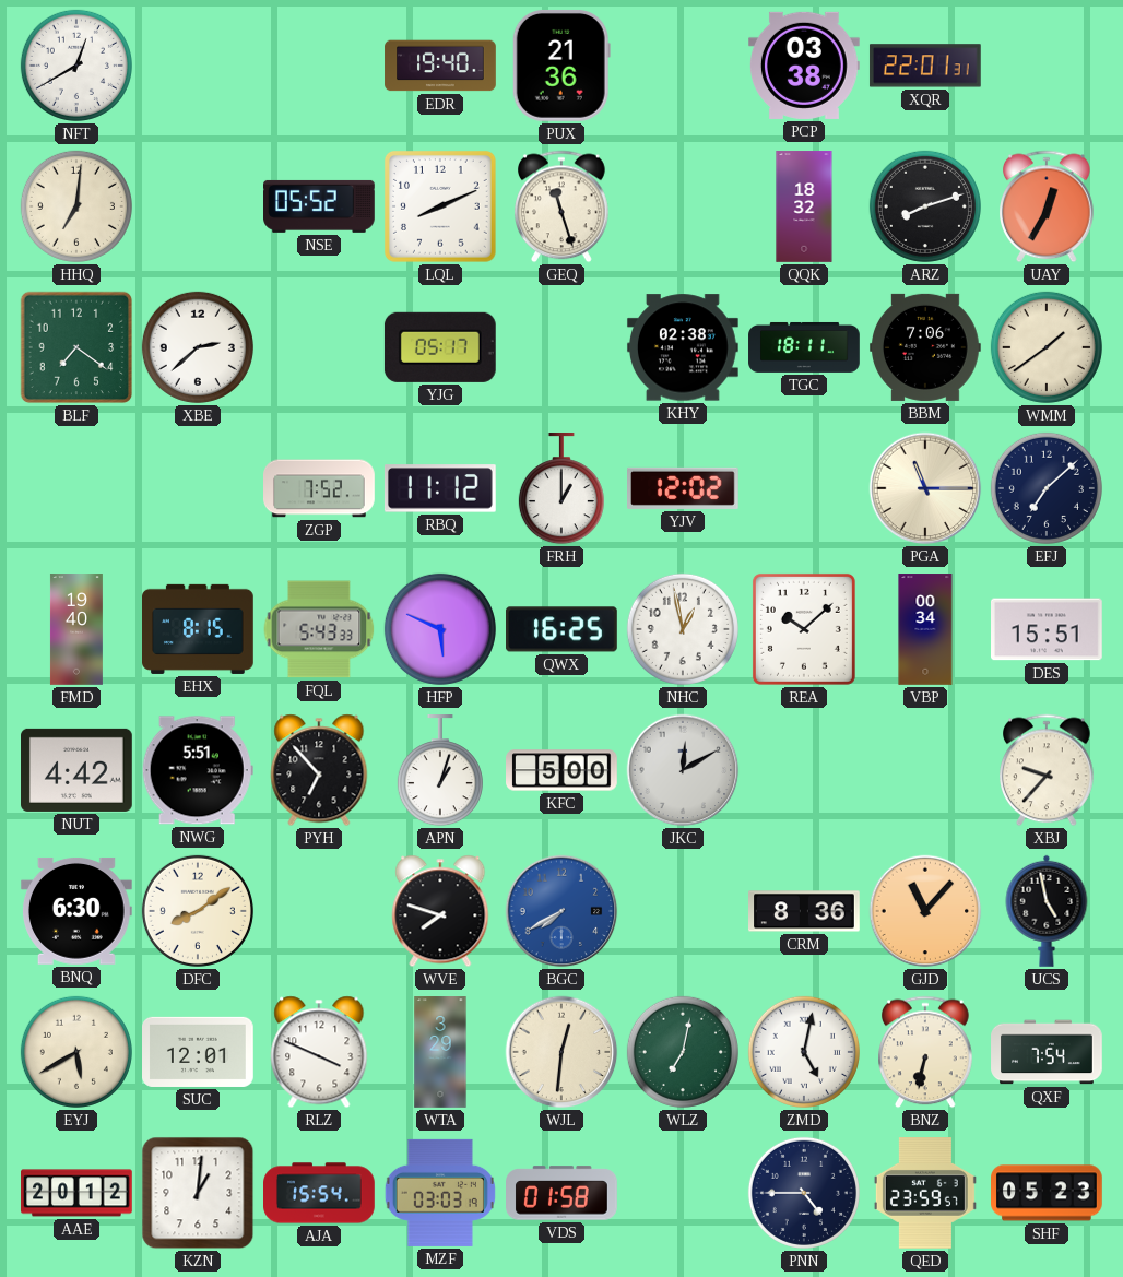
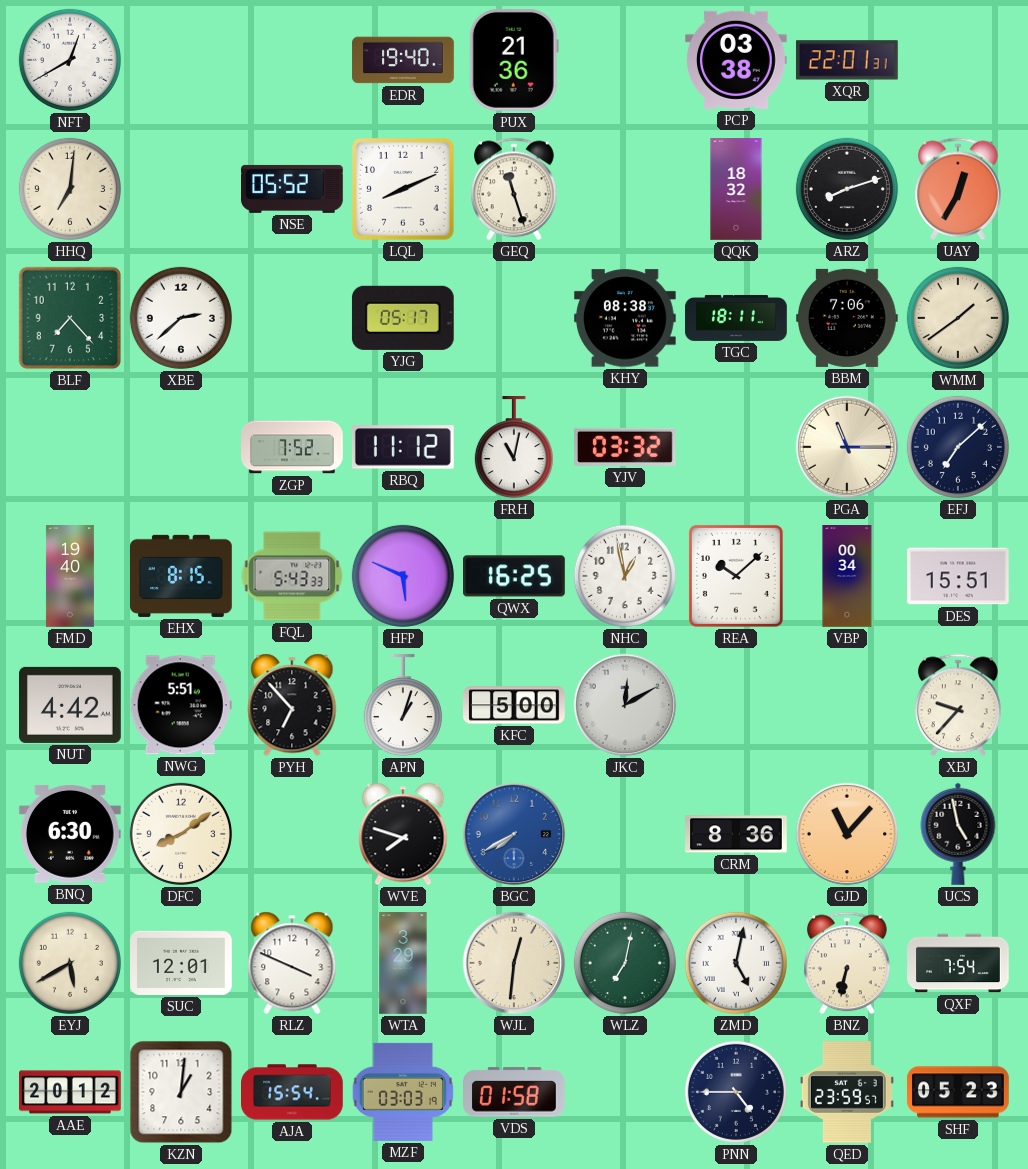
BLF: 7:21 -> 7:23
KHY: 02:38 -> 08:38
FRH: 1:00 -> 11:02
YJV: 12:02 -> 03:32
